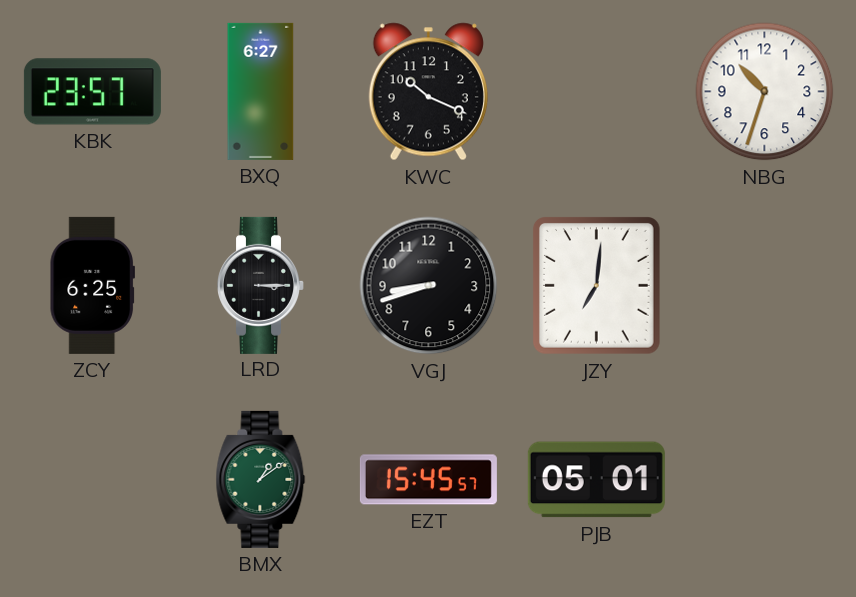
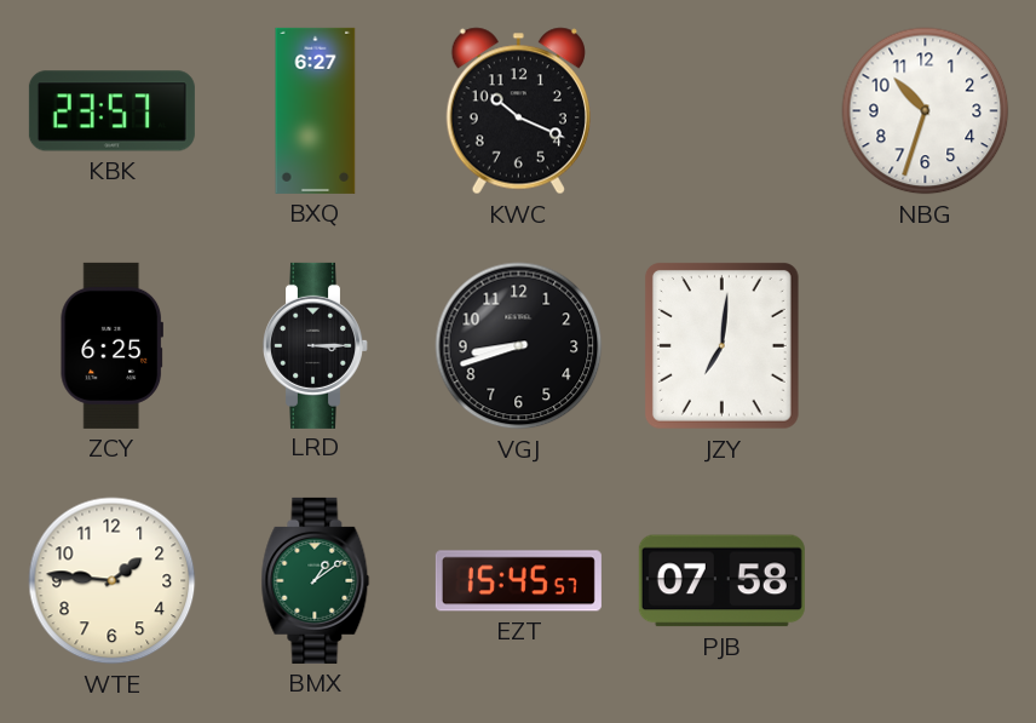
WTE: none -> 1:46
PJB: 05:01 -> 07:58
